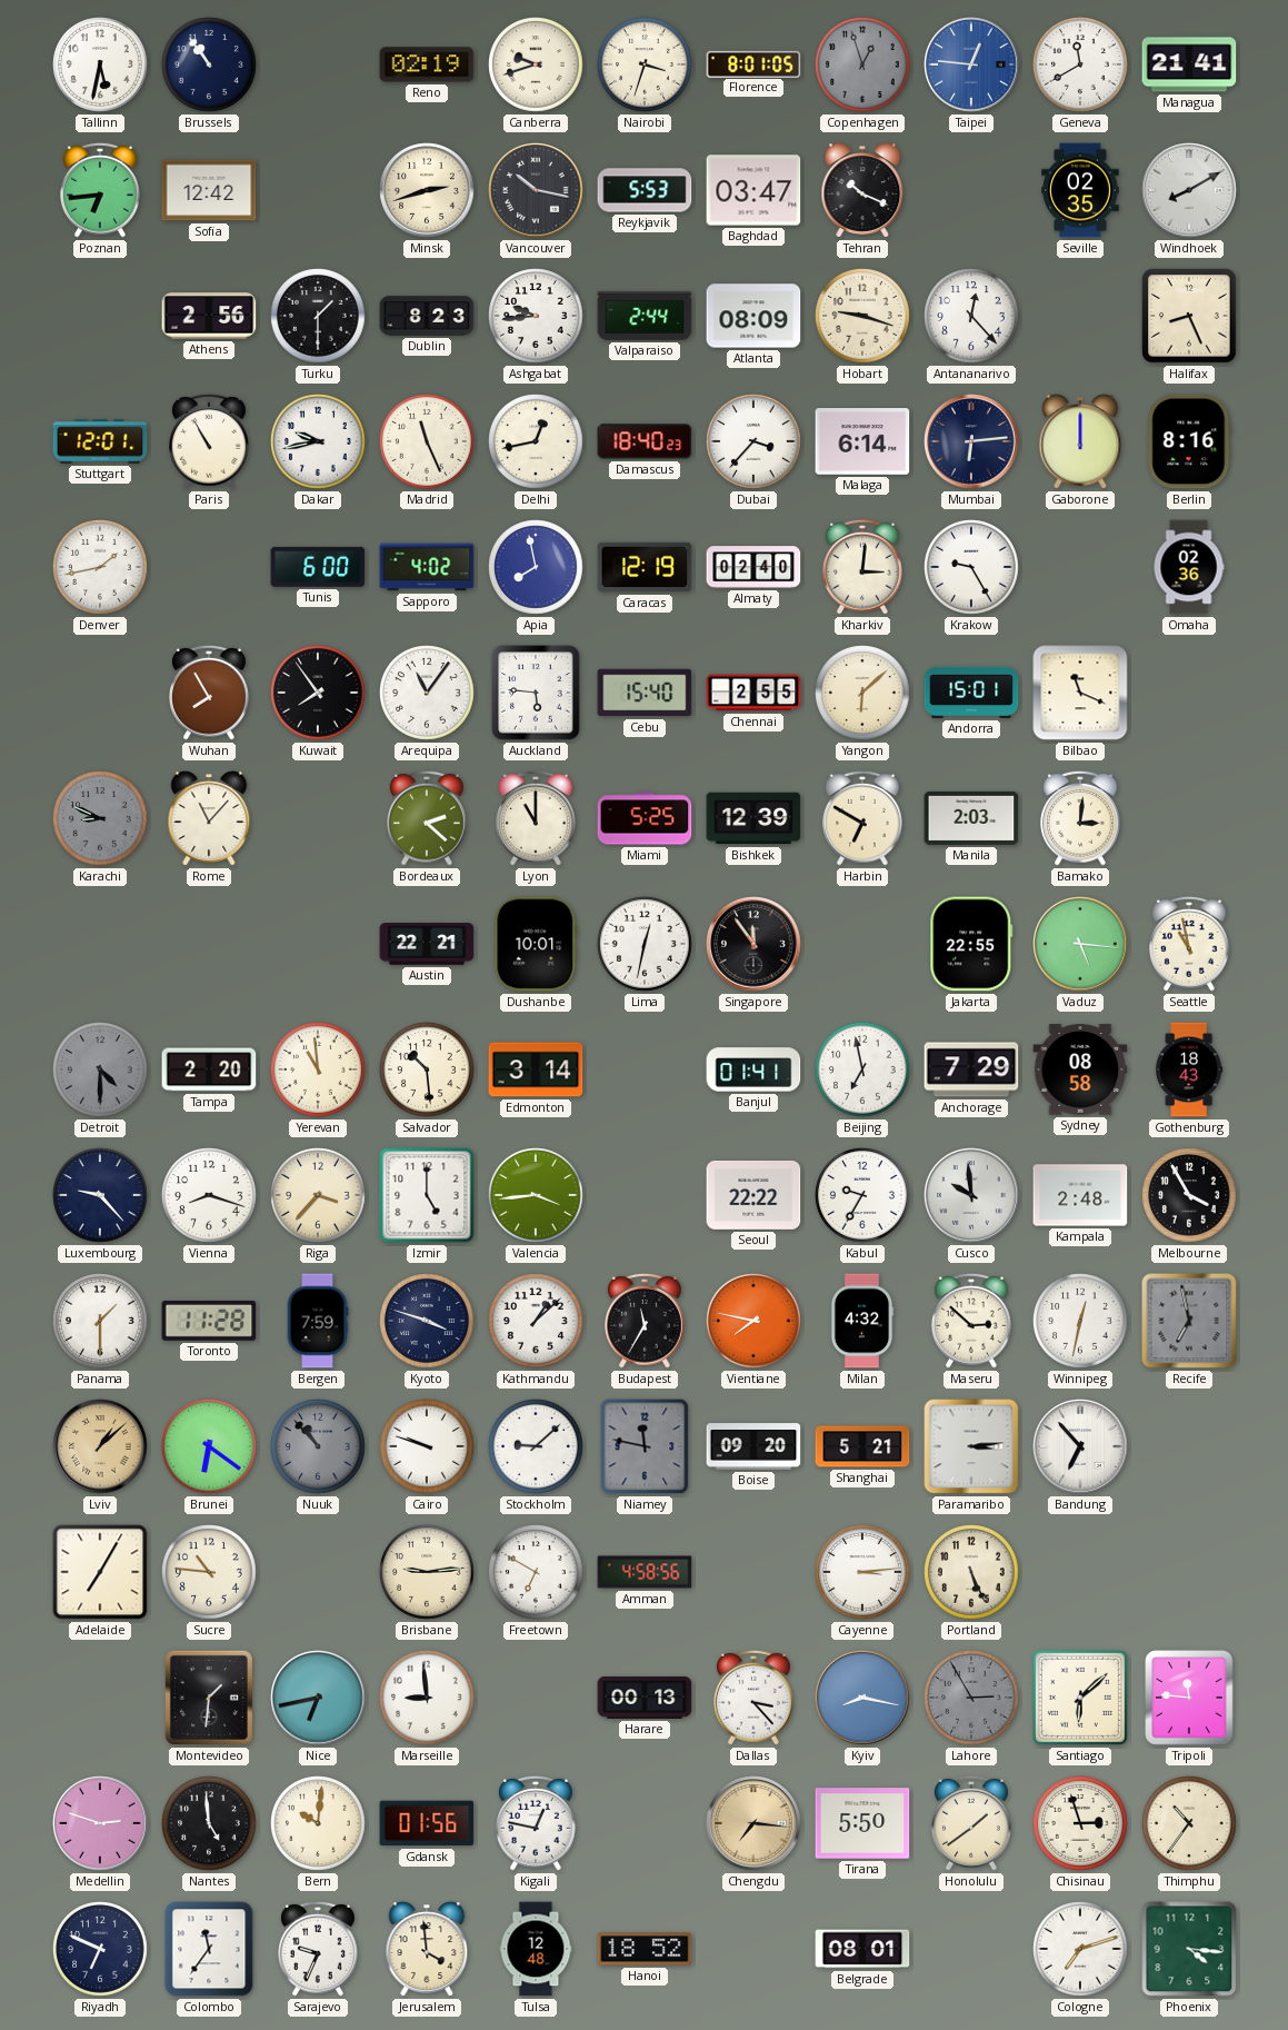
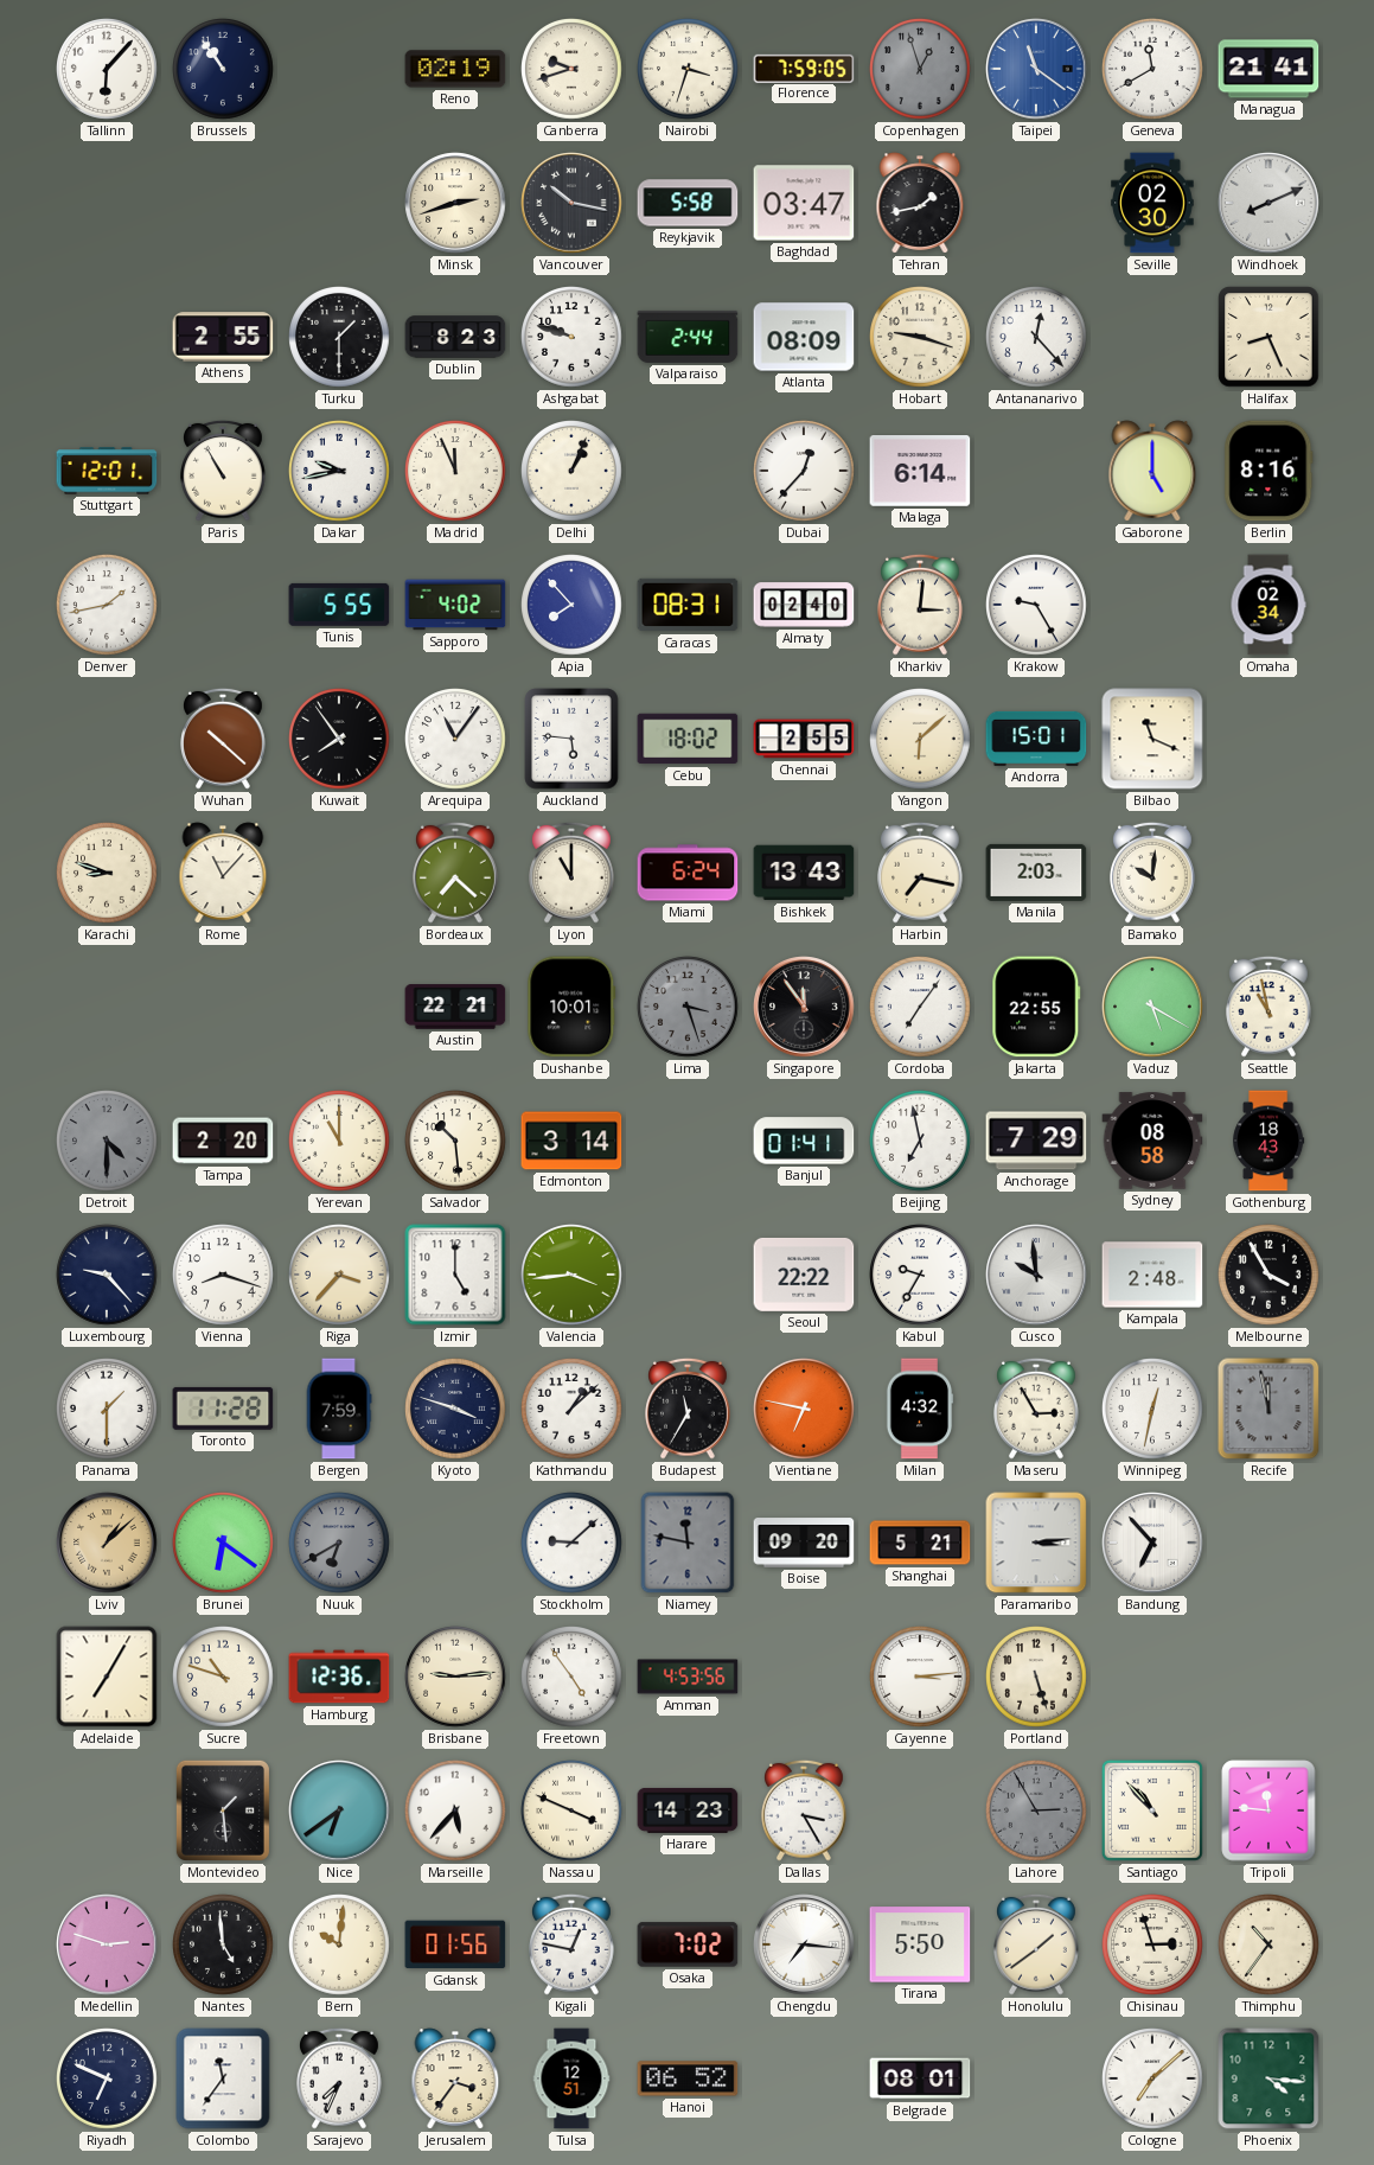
Tallinn: 5:32 -> 6:07
Florence: 8:01 -> 7:59
Taipei: 12:46 -> 11:21
Poznan: 6:44 -> none
Sofia: 12:42 -> none
Reykjavik: 5:53 -> 5:58
Tehran: 10:19 -> 1:43
Seville: 02:35 -> 02:30
Windhoek: 8:10 -> 8:11
Athens: 2:56 -> 2:55
Ashgabat: 9:44 -> 9:48
Madrid: 11:26 -> 11:56
Delhi: 12:43 -> 1:04
Damascus: 18:40 -> none
Dubai: 3:37 -> 12:37
Mumbai: 6:14 -> none
Gaborone: 12:00 -> 5:00
Tunis: 6:00 -> 5:55
Apia: 7:58 -> 7:53
Caracas: 12:19 -> 08:31
Omaha: 02:36 -> 02:34
Wuhan: 7:55 -> 10:22
Cebu: 15:40 -> 18:02
Karachi: 8:49 -> 8:48
Karachi dial: grey -> cream
Bordeaux: 2:22 -> 7:22
Miami: 5:25 -> 6:24
Bishkek: 12:39 -> 13:43
Harbin: 6:50 -> 7:17
Bamako: 3:01 -> 10:01
Lima: 12:32 -> 3:27
Lima dial: white -> grey
Cordoba: none -> 7:06
Vaduz: 5:16 -> 5:20
Yerevan: 10:59 -> 11:00
Vientiane: 7:47 -> 6:47
Maseru: 2:52 -> 2:55
Recife: 6:58 -> 11:58
Nuuk: 10:53 -> 6:40
Cairo: 9:48 -> none
Sucre: 10:46 -> 10:48
Hamburg: none -> 12:36
Freetown: 6:50 -> 4:54
Amman: 4:58 -> 4:53
Portland: 5:26 -> 5:27
Montevideo: 1:31 -> 1:29
Nice: 6:43 -> 6:39
Marseille: 8:59 -> 5:37
Nassau: none -> 3:49
Harare: 00:13 -> 14:23
Dallas: 3:23 -> 3:25
Kyiv: 8:17 -> none
Santiago: 6:08 -> 10:53
Osaka: none -> 7:02
Chengdu dial: champagne -> white
Sarajevo: 9:34 -> 7:34
Jerusalem: 3:59 -> 3:36
Tulsa: 12:48 -> 12:51
Hanoi: 18:52 -> 06:52
Cologne: 7:12 -> 7:08
